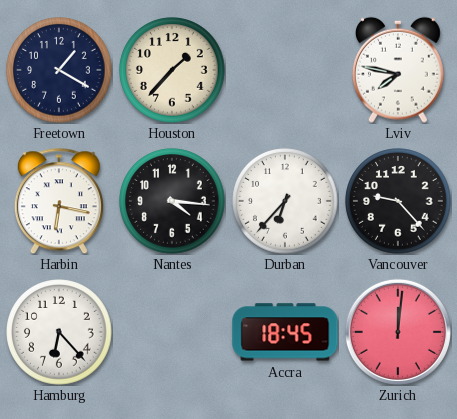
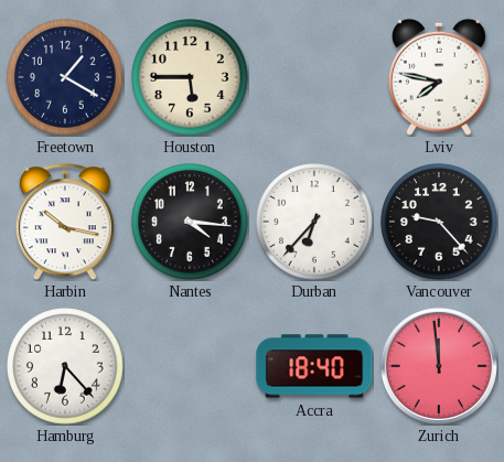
Houston: 1:37 -> 5:45
Harbin: 6:17 -> 10:17
Accra: 18:45 -> 18:40
Zurich: 12:01 -> 11:59
